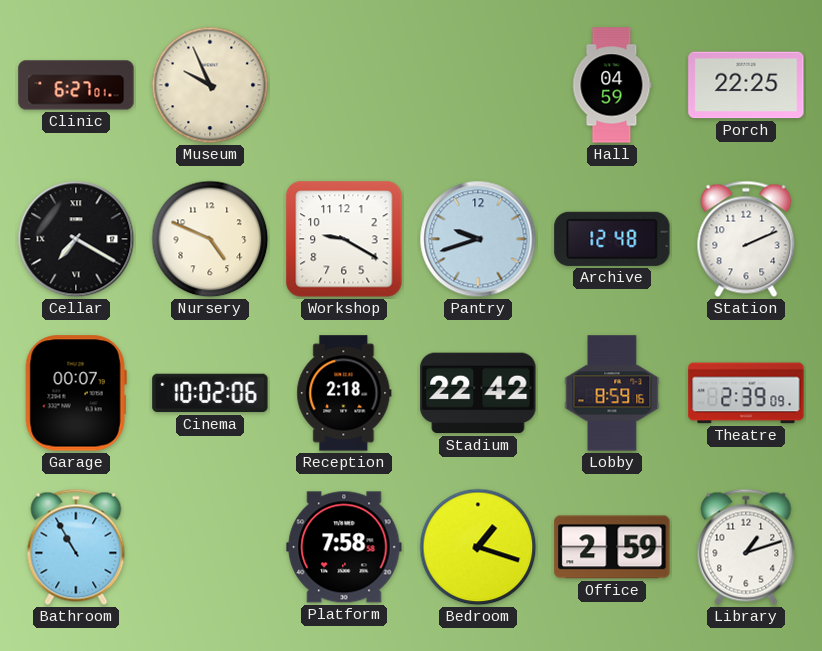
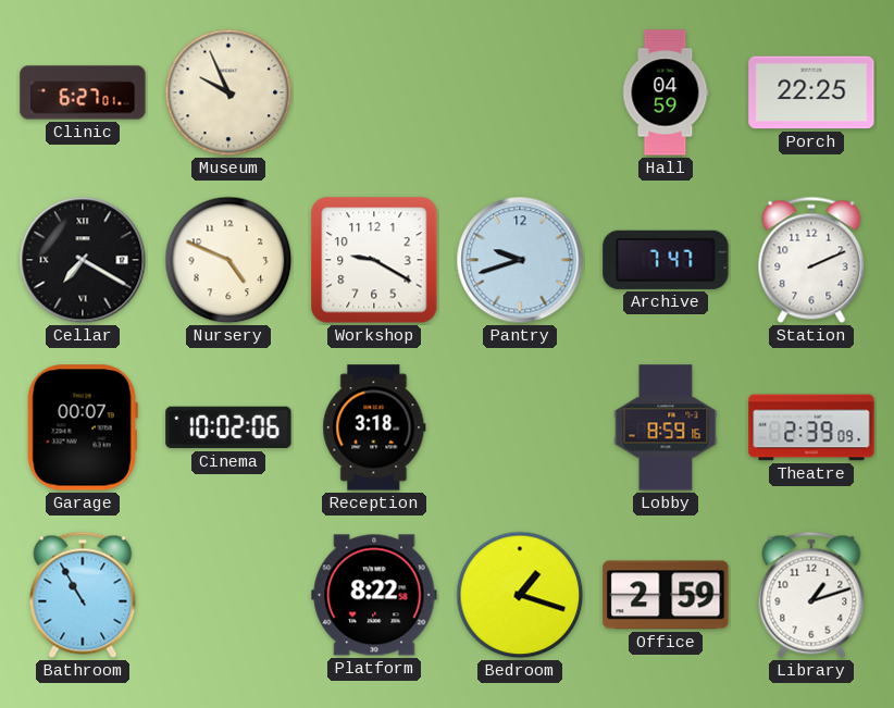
Archive: 12:48 -> 7:47
Reception: 2:18 -> 3:18
Stadium: 22:42 -> none
Platform: 7:58 -> 8:22
